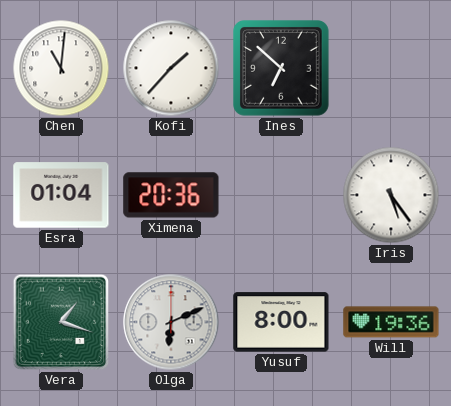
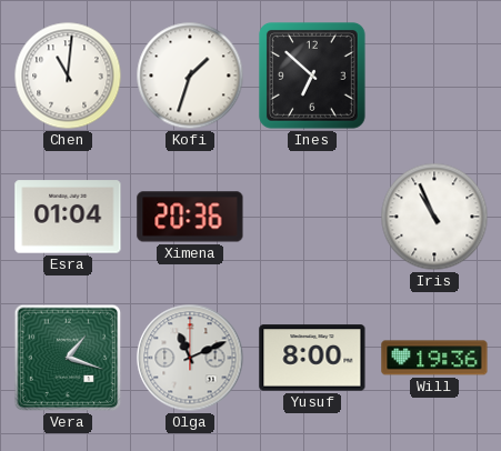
Kofi: 1:37 -> 1:33
Iris: 5:24 -> 10:56
Olga: 6:11 -> 11:11
